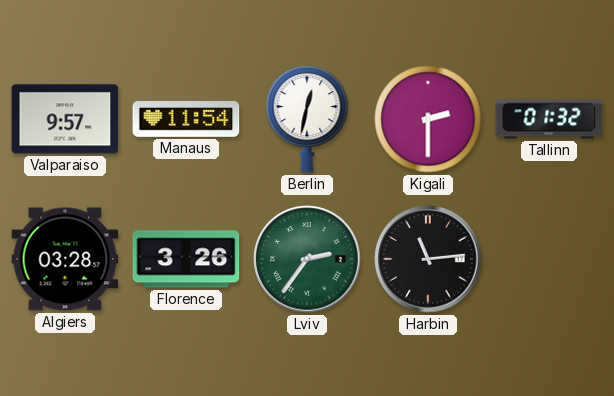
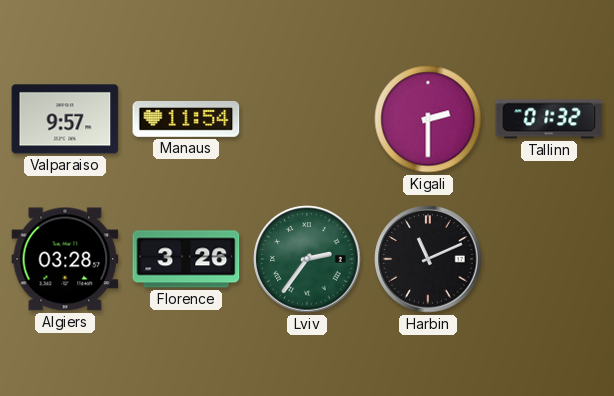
Berlin: 12:32 -> none
Harbin: 11:14 -> 11:11
